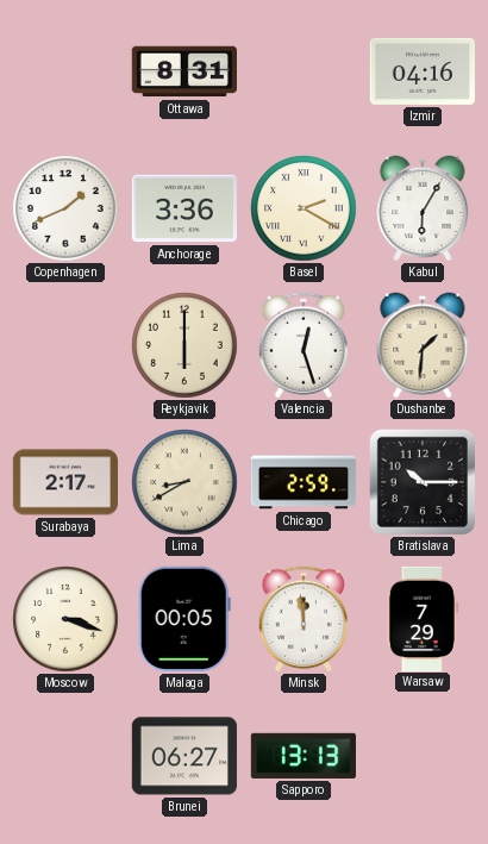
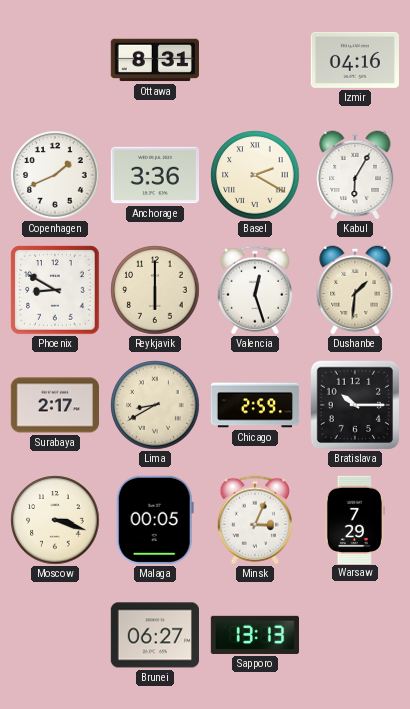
Phoenix: none -> 8:50
Minsk: 11:59 -> 3:04
